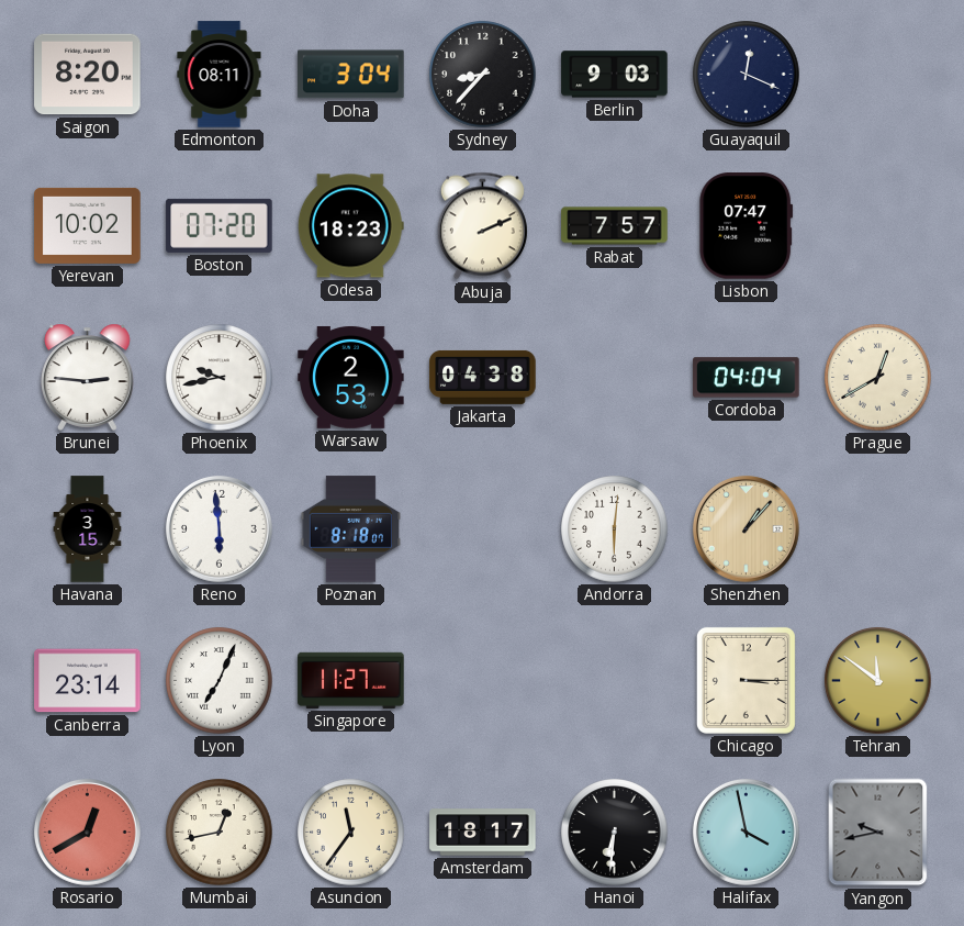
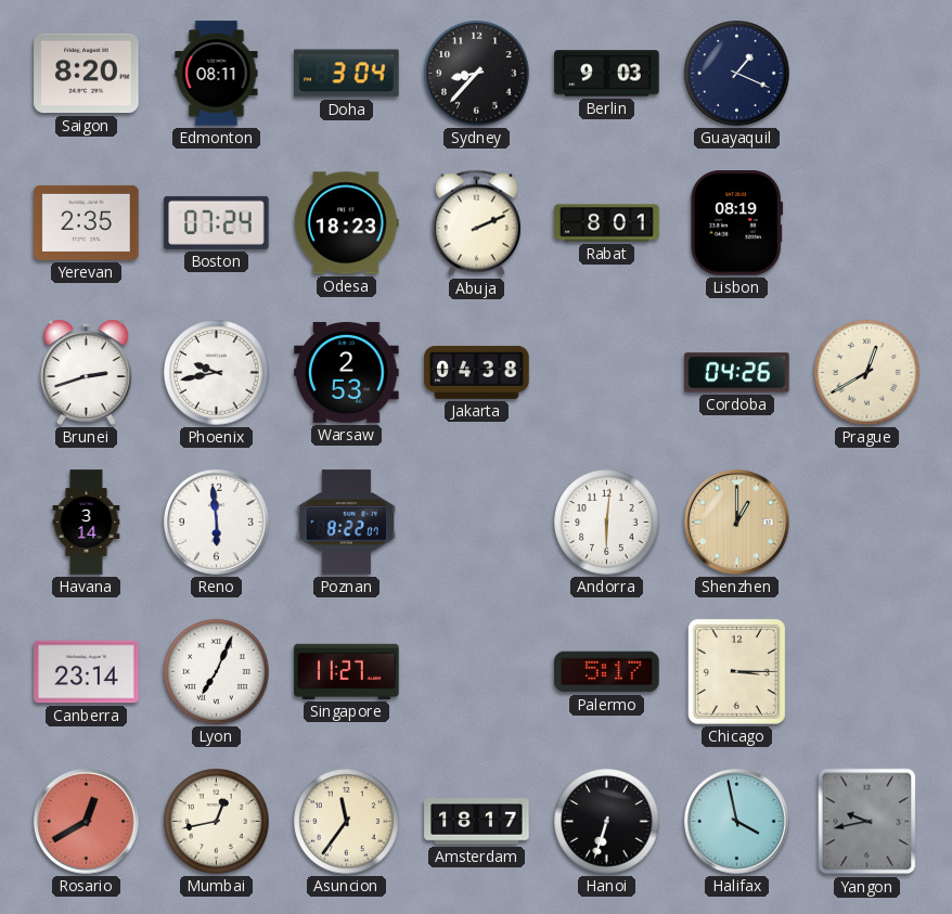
Guayaquil: 12:19 -> 1:19
Yerevan: 10:02 -> 2:35
Boston: 07:20 -> 07:24
Rabat: 7:57 -> 8:01
Lisbon: 07:47 -> 08:19
Brunei: 2:46 -> 2:42
Cordoba: 04:04 -> 04:26
Havana: 3:15 -> 3:14
Poznan: 8:18 -> 8:22
Shenzhen: 1:07 -> 1:00
Palermo: none -> 5:17
Tehran: 11:51 -> none
Hanoi: 6:31 -> 6:33
